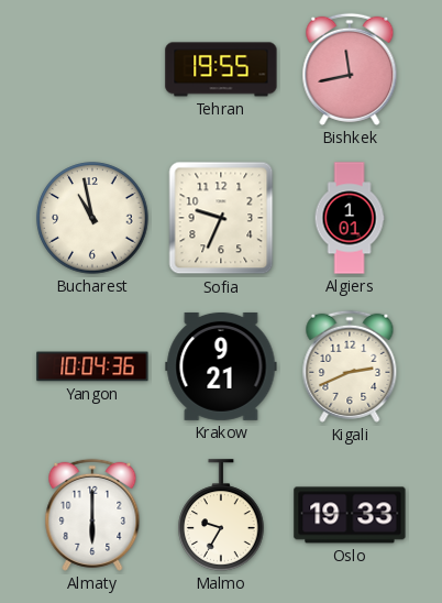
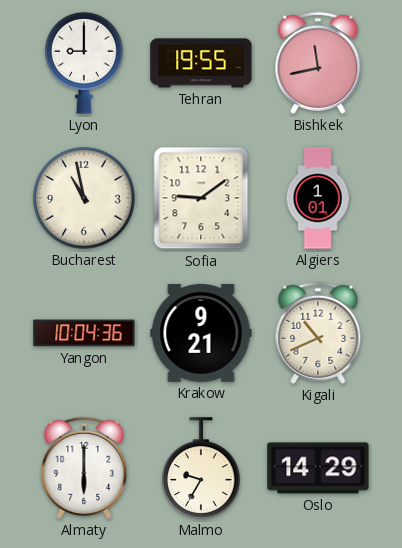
Lyon: none -> 9:00
Sofia: 9:34 -> 9:09
Kigali: 2:41 -> 10:41
Oslo: 19:33 -> 14:29
